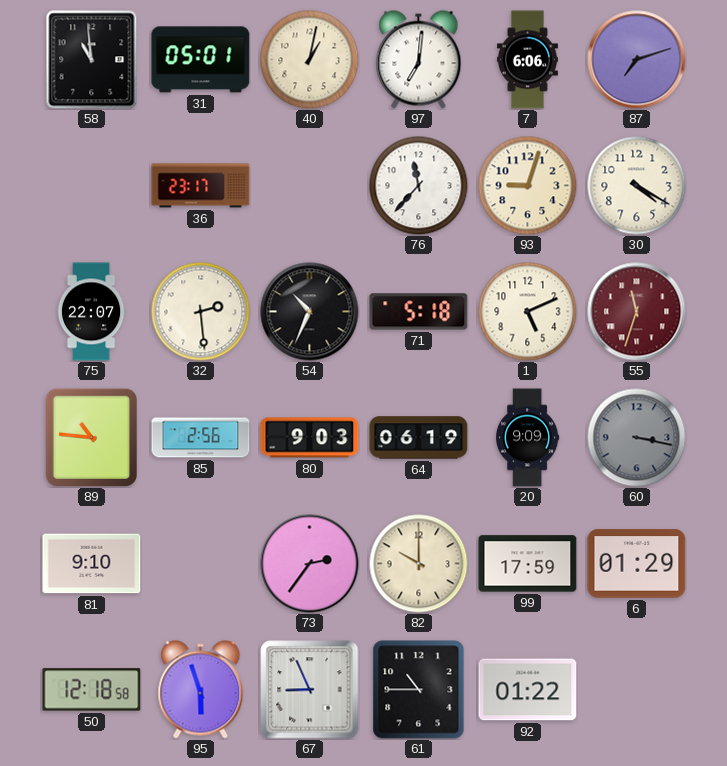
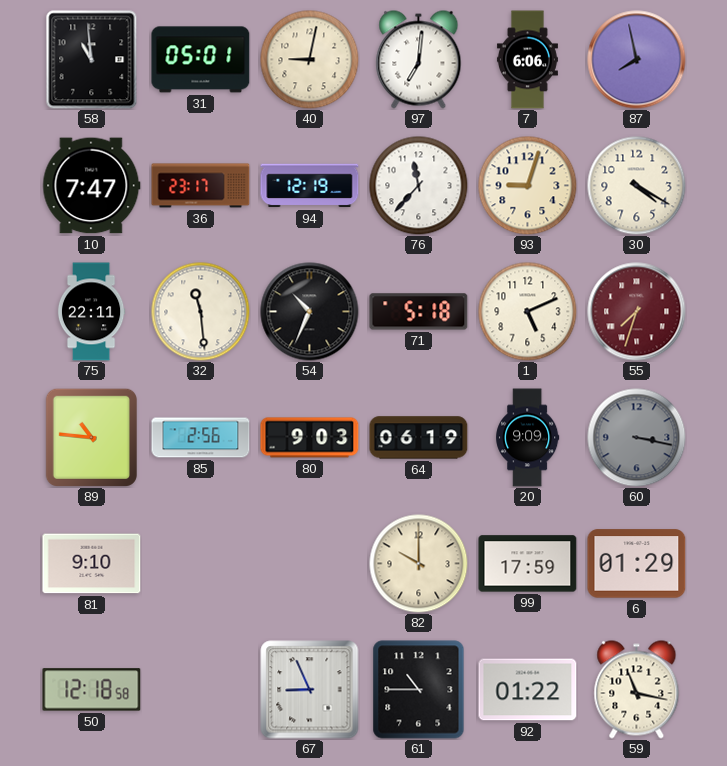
40: 1:02 -> 9:02
87: 7:12 -> 7:58
10: none -> 7:47
94: none -> 12:19
75: 22:07 -> 22:11
32: 2:29 -> 11:29
55: 11:33 -> 7:33
73: 2:36 -> none
95: 5:57 -> none
59: none -> 11:17
